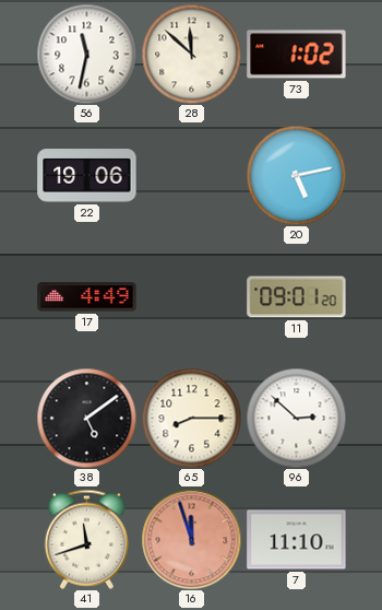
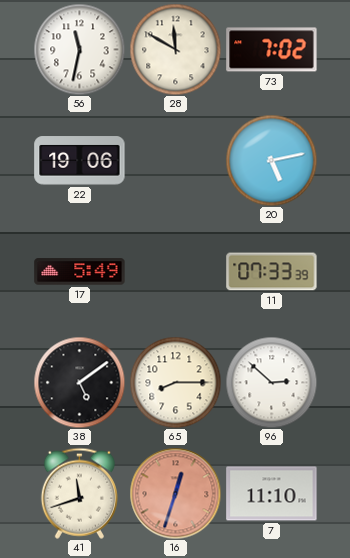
28: 11:52 -> 11:50
73: 1:02 -> 7:02
17: 4:49 -> 5:49
11: 09:01 -> 07:33
16: 11:57 -> 12:33
